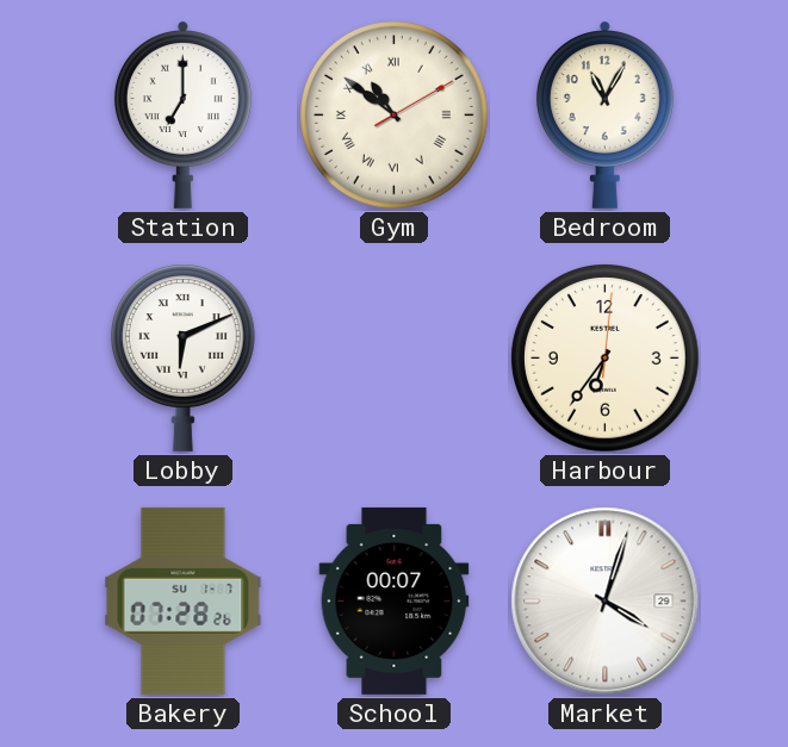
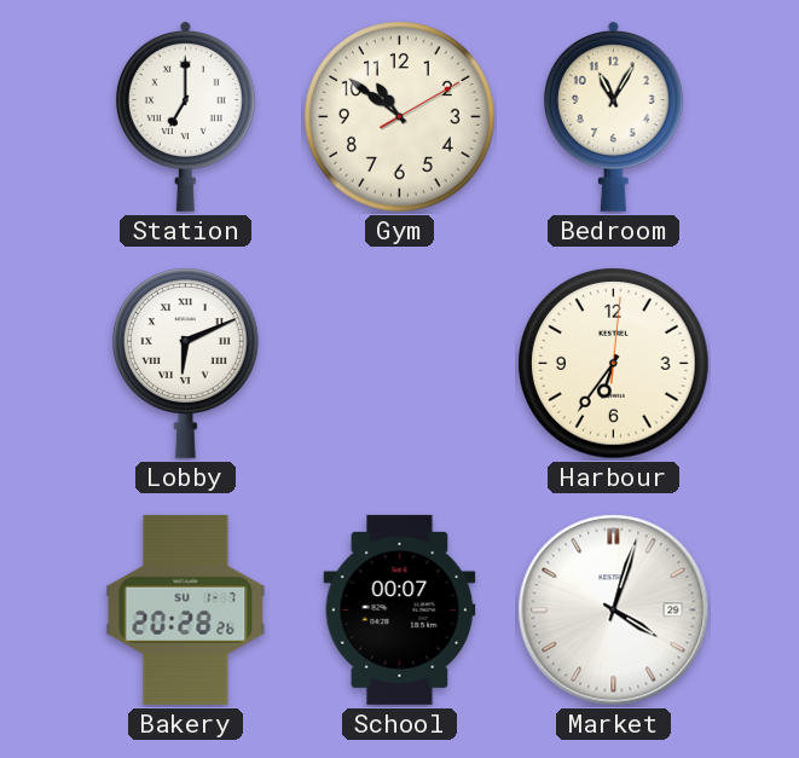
Gym numerals: Roman -> Arabic
Bakery: 07:28 -> 20:28
